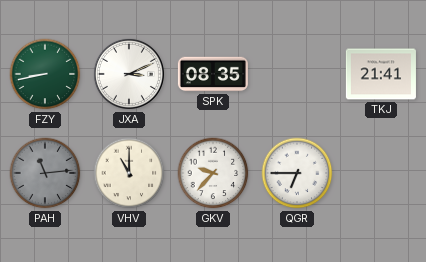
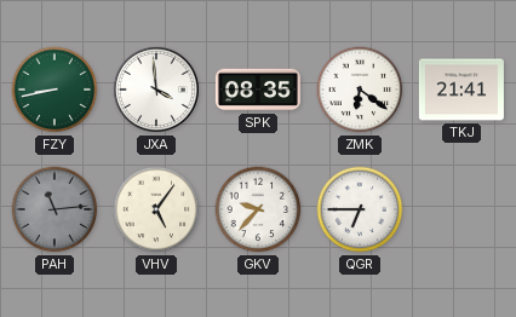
JXA: 3:11 -> 3:59
ZMK: none -> 6:21
VHV: 11:00 -> 5:06
